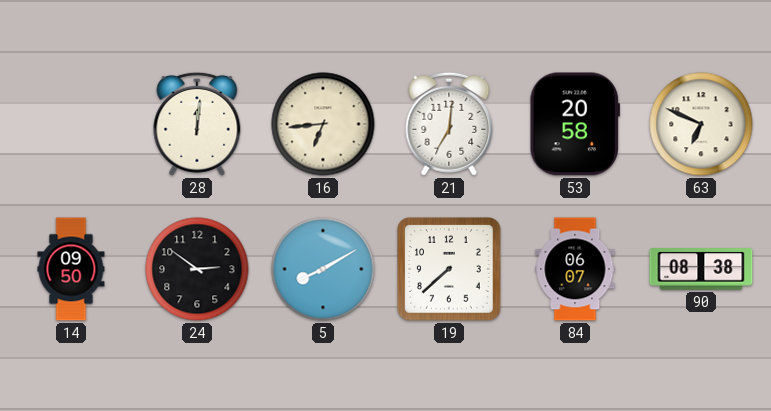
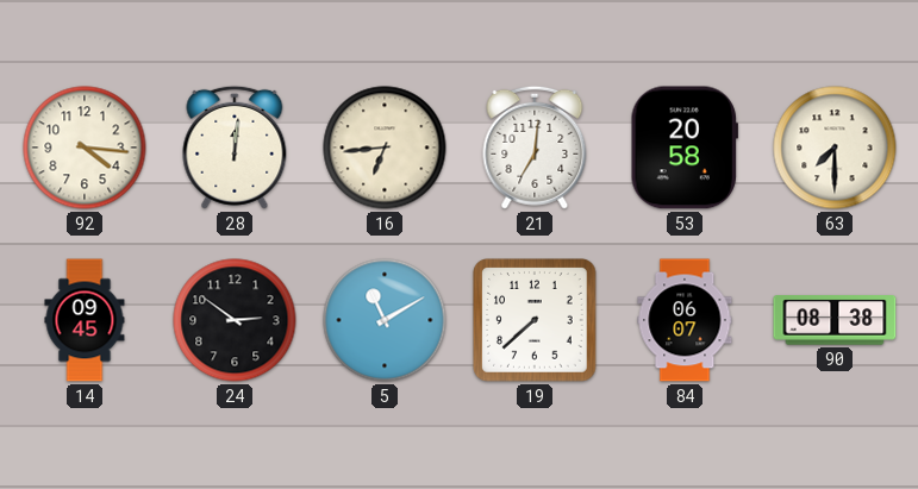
92: none -> 4:16
63: 6:49 -> 7:30
14: 09:50 -> 09:45
5: 8:10 -> 11:10
